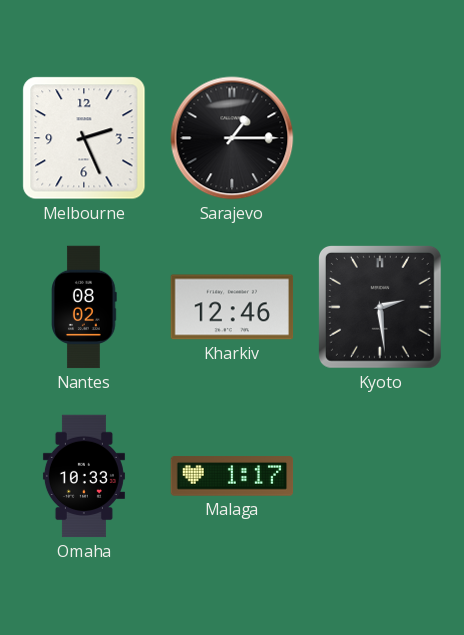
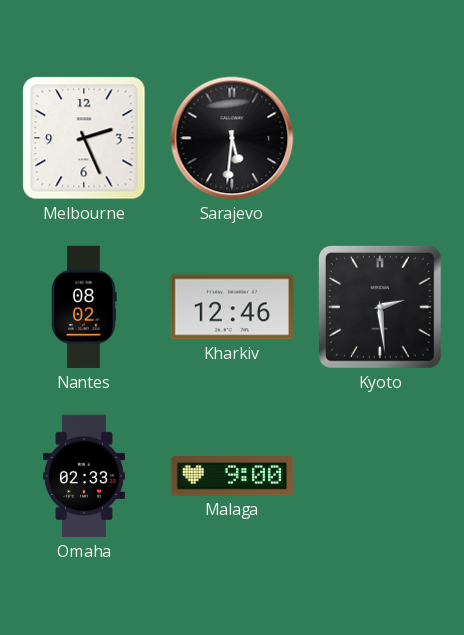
Sarajevo: 1:15 -> 5:31
Omaha: 10:33 -> 02:33
Malaga: 1:17 -> 9:00
